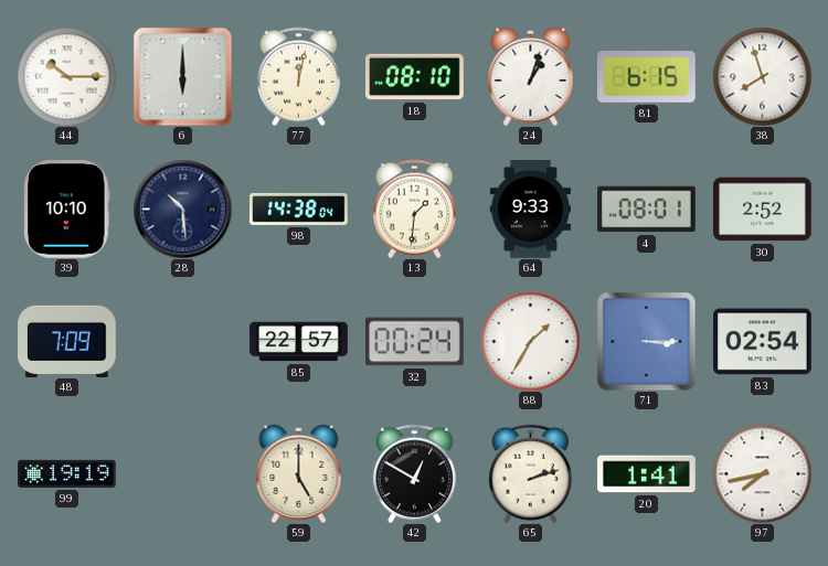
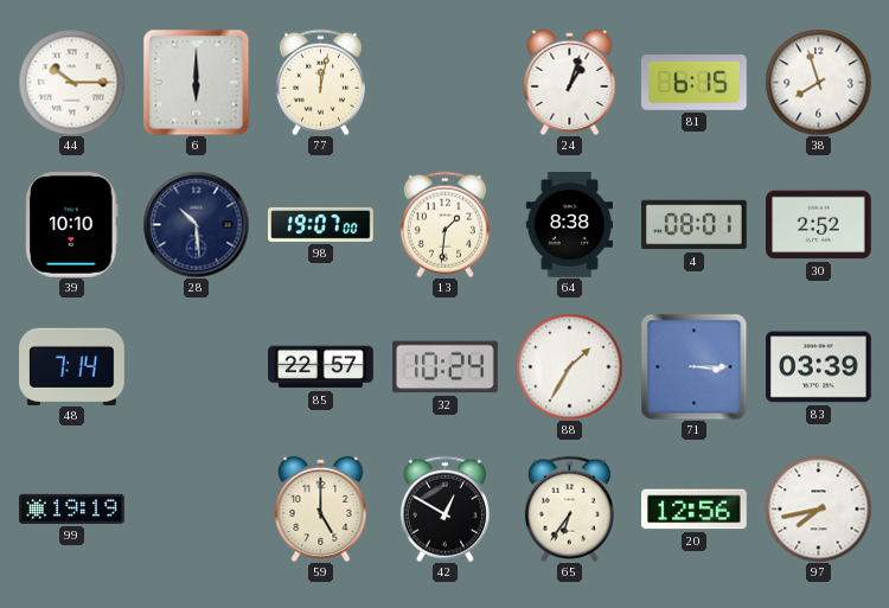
18: 08:10 -> none
98: 14:38 -> 19:07
64: 9:33 -> 8:38
48: 7:09 -> 7:14
32: 00:24 -> 10:24
83: 02:54 -> 03:39
65: 2:12 -> 6:36
20: 1:41 -> 12:56
